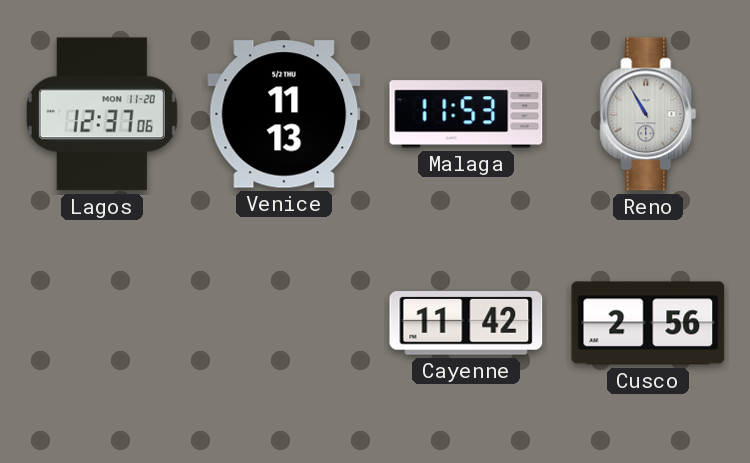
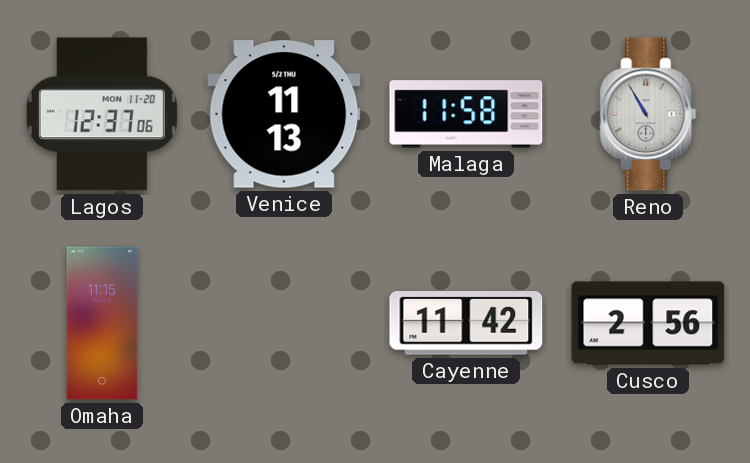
Malaga: 11:53 -> 11:58
Omaha: none -> 11:15
